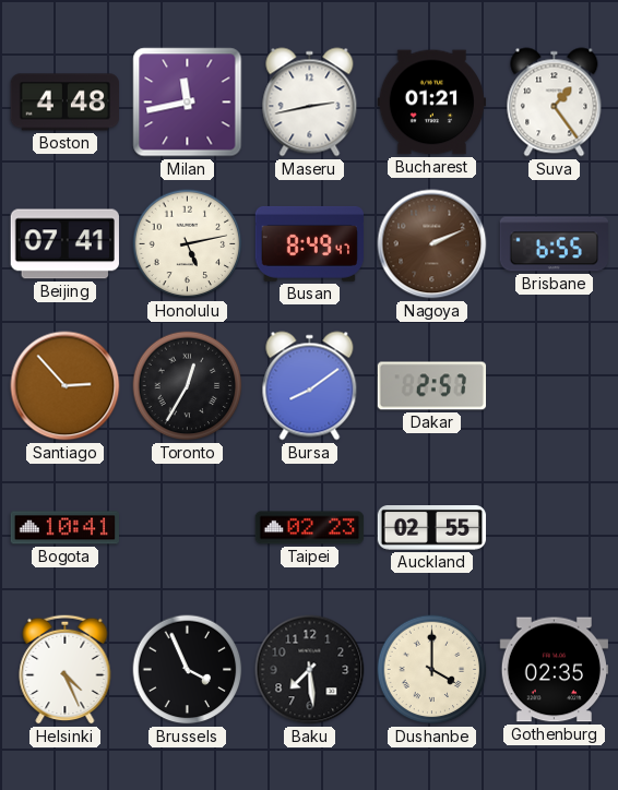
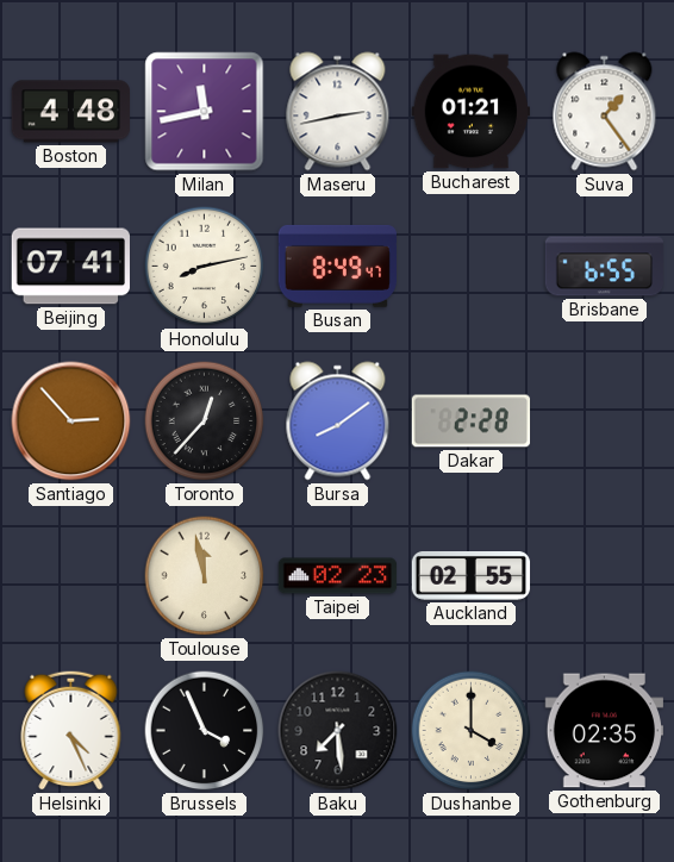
Honolulu: 5:13 -> 8:13
Nagoya: 2:11 -> none
Toronto: 12:35 -> 12:37
Dakar: 2:57 -> 2:28
Bogota: 10:41 -> none
Toulouse: none -> 11:58
